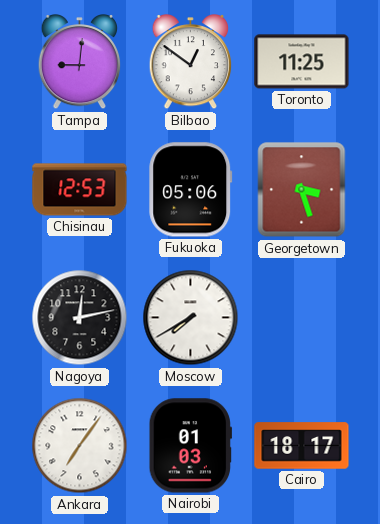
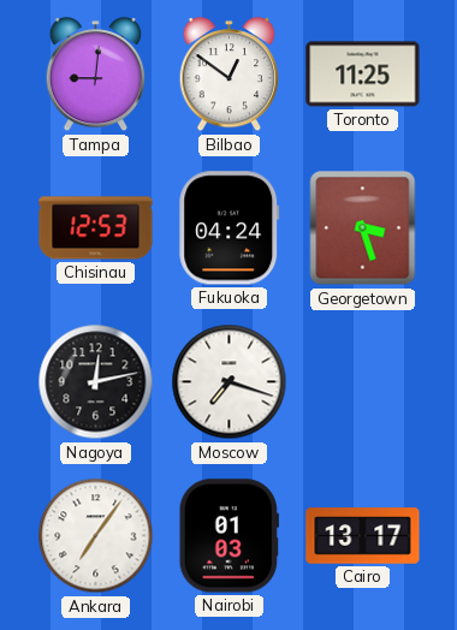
Fukuoka: 05:06 -> 04:24
Moscow: 7:40 -> 7:18
Cairo: 18:17 -> 13:17
